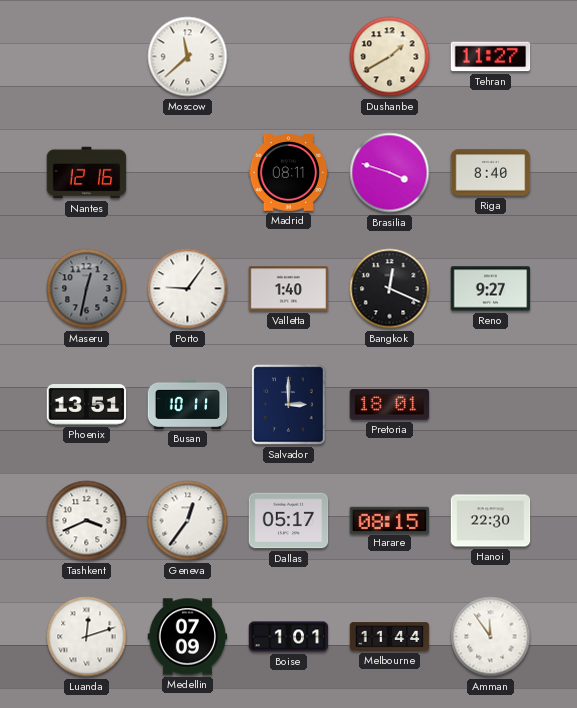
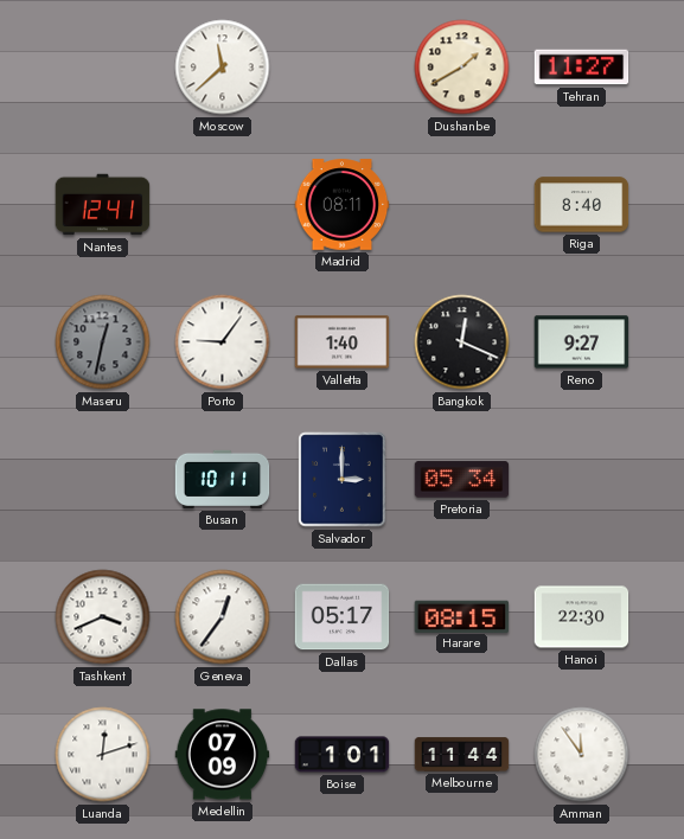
Nantes: 12:16 -> 12:41
Brasilia: 3:48 -> none
Phoenix: 13:51 -> none
Pretoria: 18:01 -> 05:34
